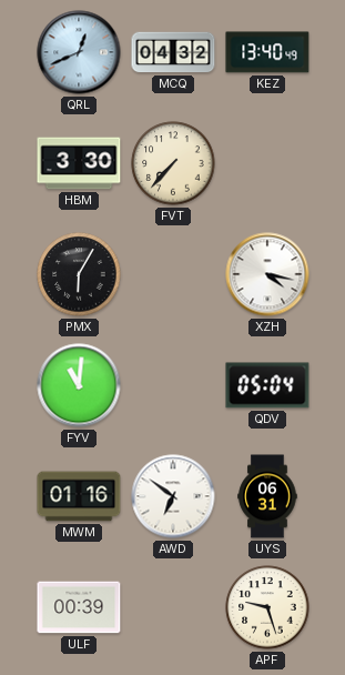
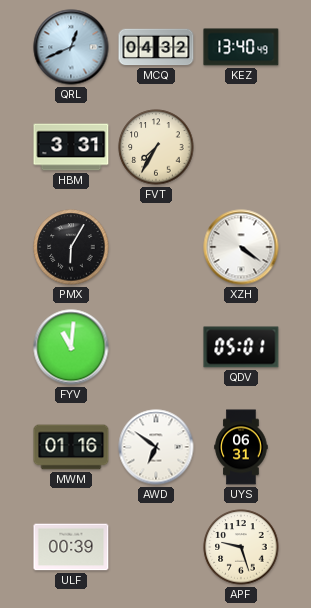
HBM: 3:30 -> 3:31
FVT: 7:37 -> 7:35
XZH: 4:17 -> 4:21
QDV: 05:04 -> 05:01
